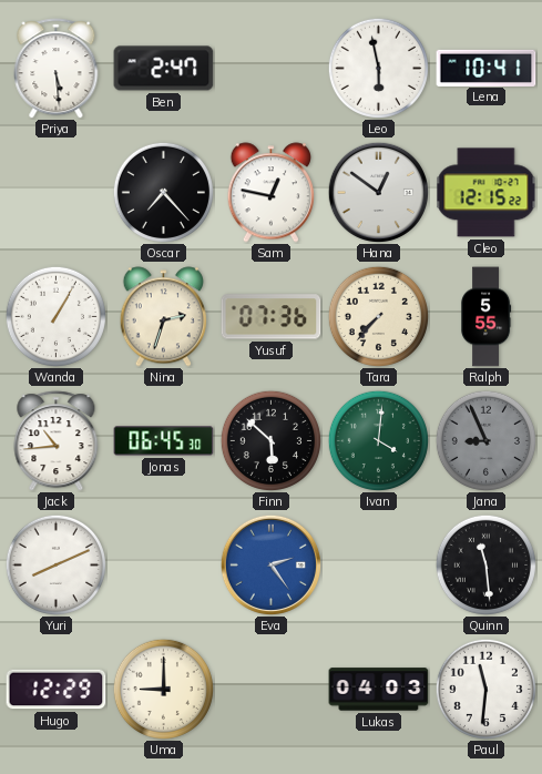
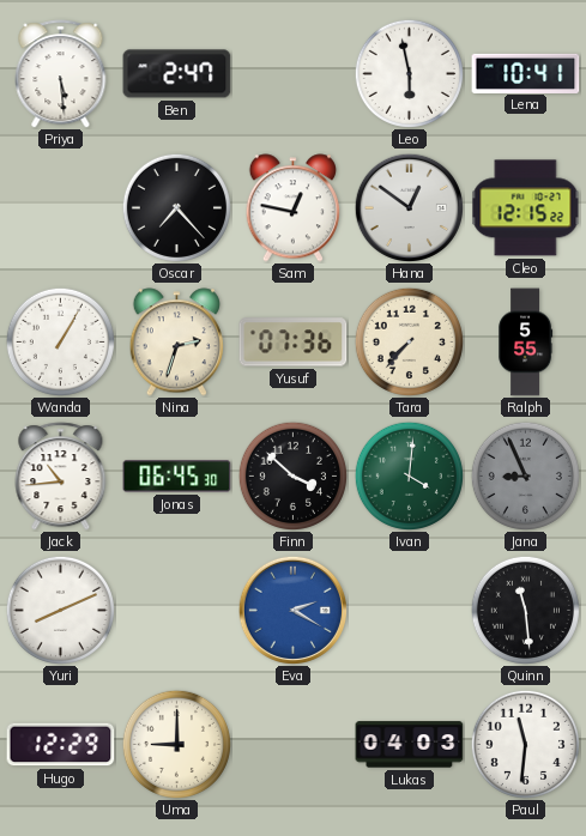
Finn: 5:52 -> 3:52
Eva: 2:24 -> 2:20
